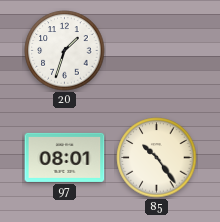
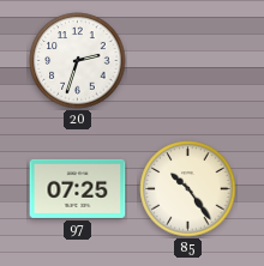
20: 1:33 -> 2:33
97: 08:01 -> 07:25
